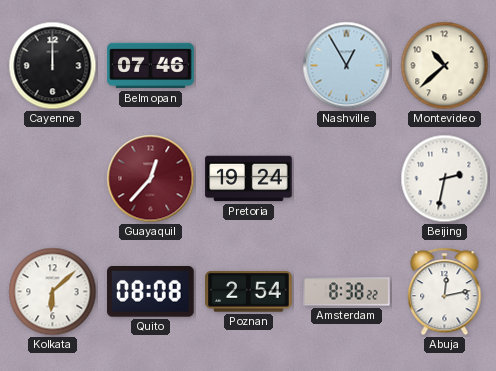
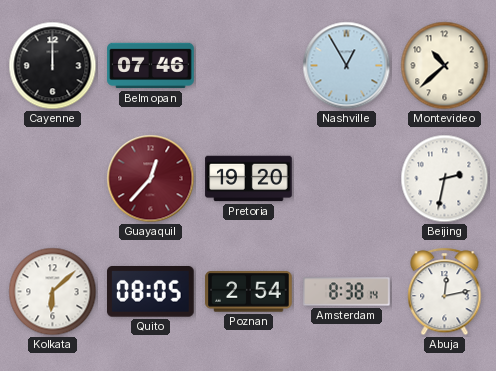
Pretoria: 19:24 -> 19:20
Quito: 08:08 -> 08:05
Amsterdam: 8:38:22 -> 8:38:14
